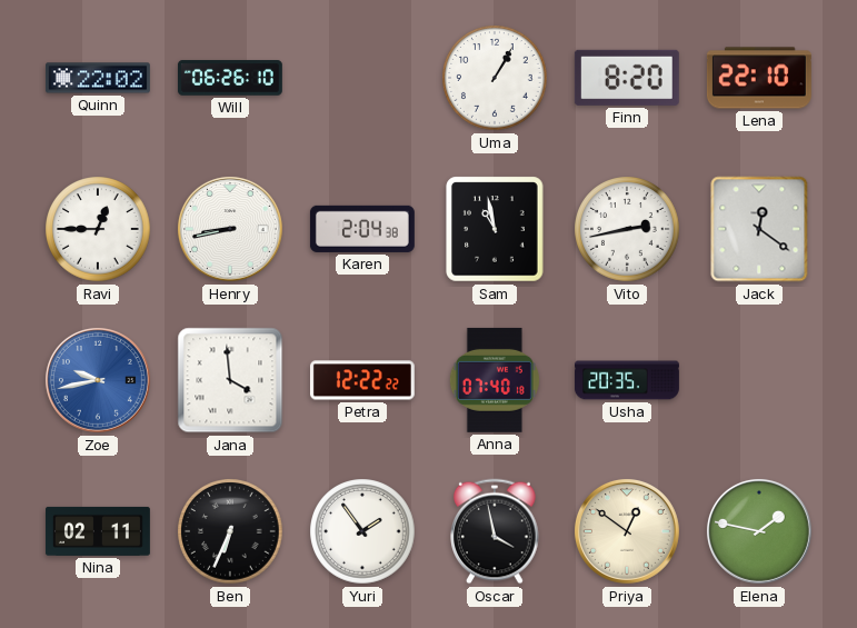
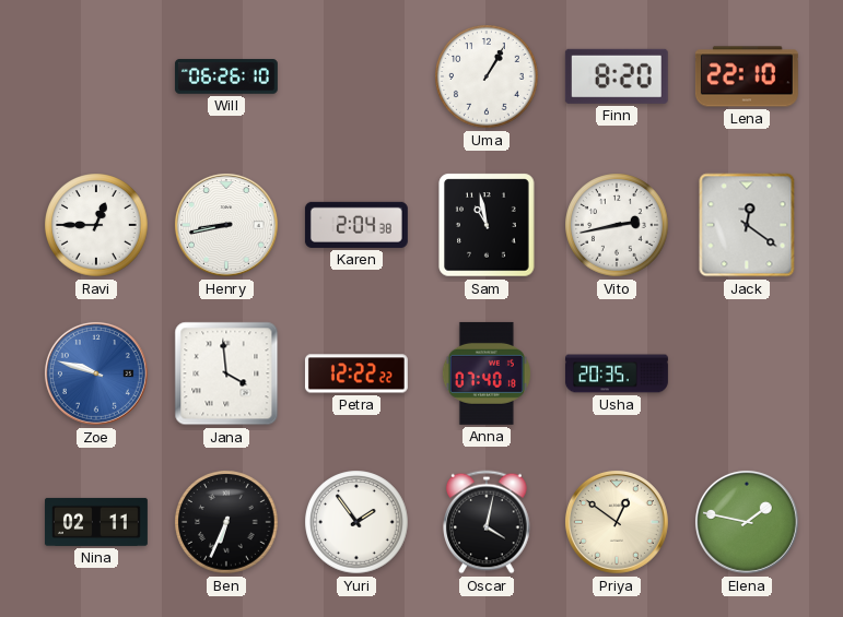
Quinn: 22:02 -> none
Zoe: 9:43 -> 9:48
Oscar: 3:58 -> 4:02
